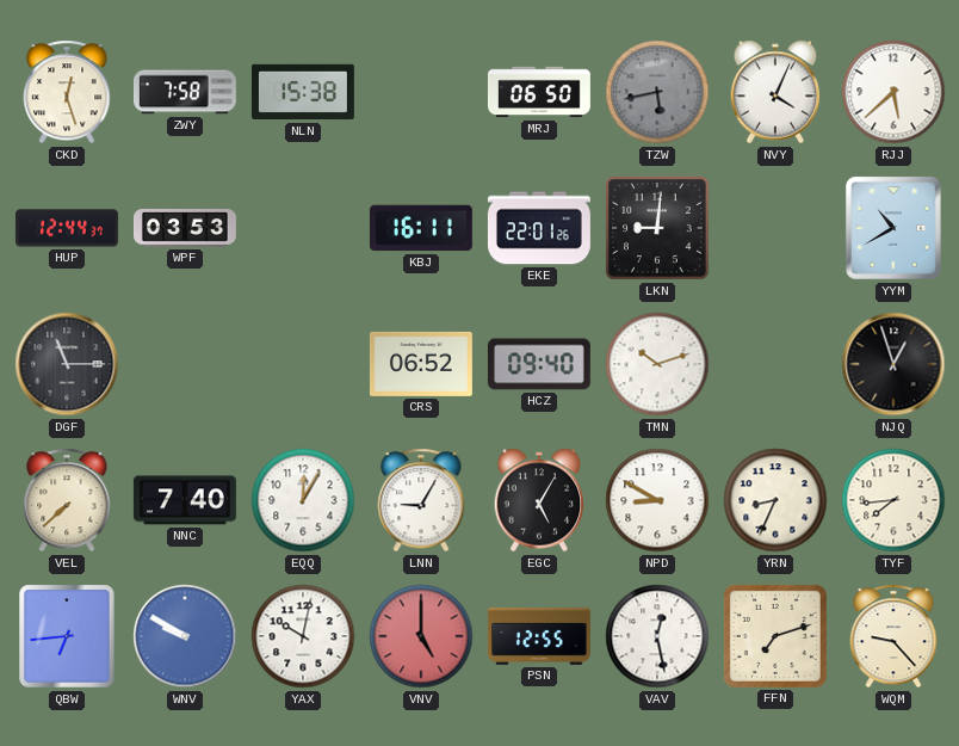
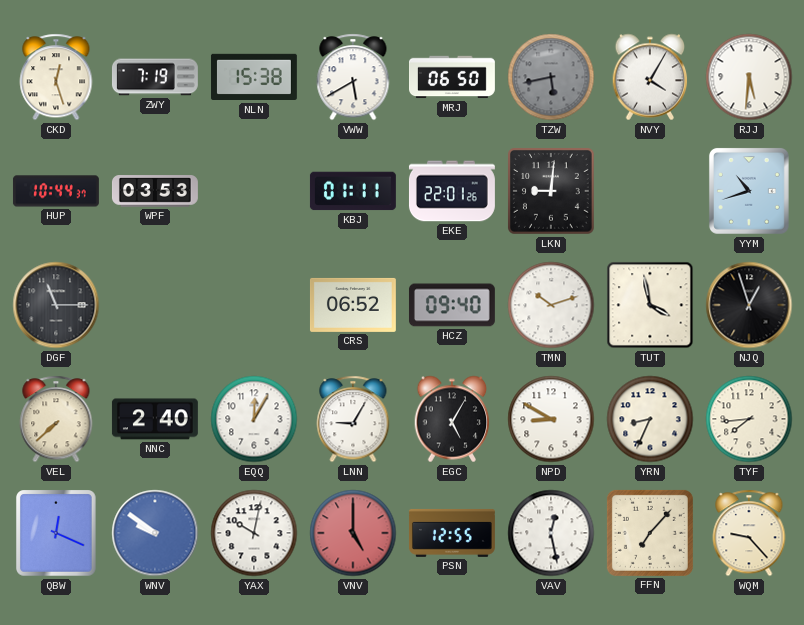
ZWY: 7:58 -> 7:19
VWW: none -> 5:40
NVY: 4:04 -> 4:05
RJJ: 5:38 -> 5:31
HUP: 12:44 -> 10:44
KBJ: 16:11 -> 01:11
YYM: 10:40 -> 10:42
TUT: none -> 3:58
NNC: 7:40 -> 2:40
QBW: 6:44 -> 12:19
WNV: 9:50 -> 9:51
FFN: 7:12 -> 7:07
